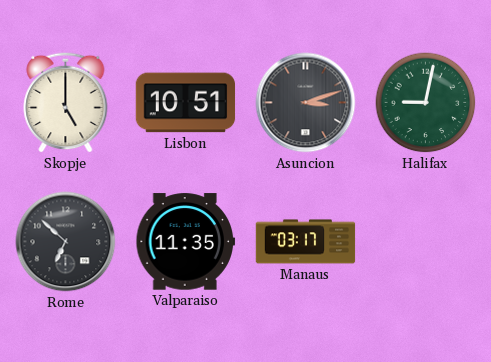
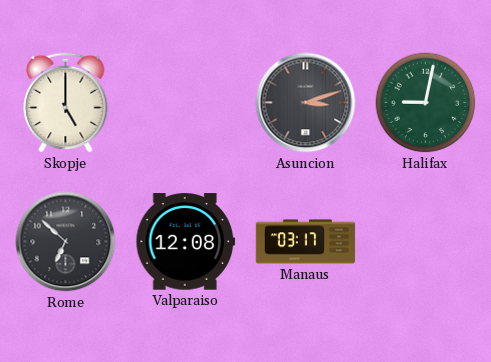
Lisbon: 10:51 -> none
Valparaiso: 11:35 -> 12:08
